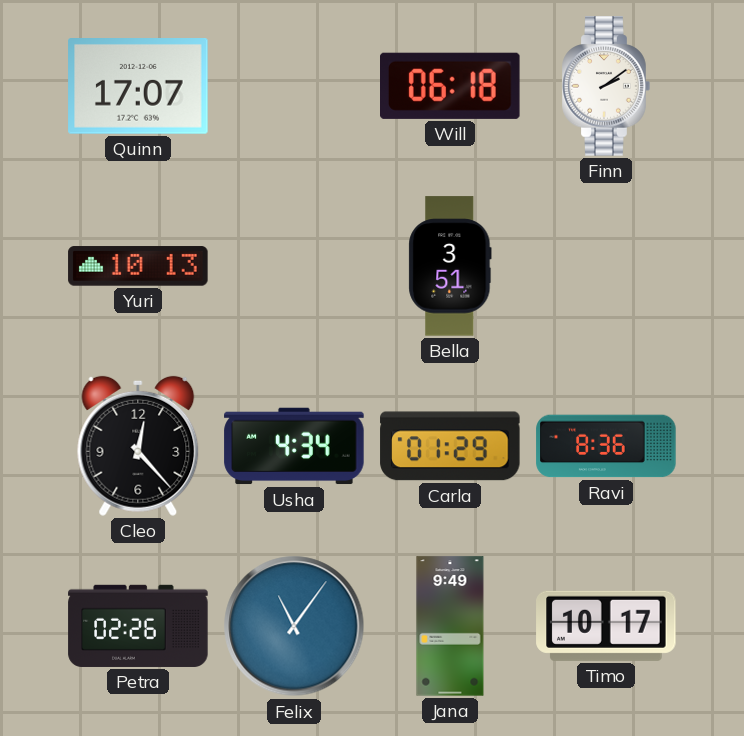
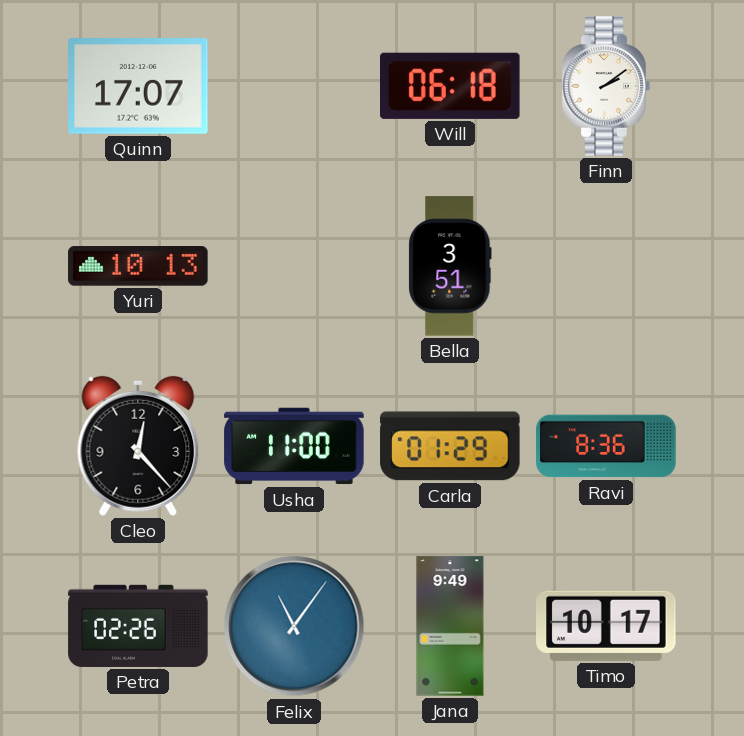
Usha: 4:34 -> 11:00
